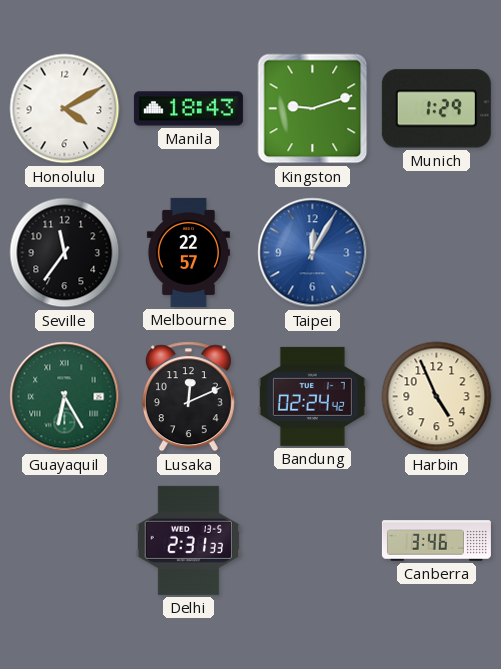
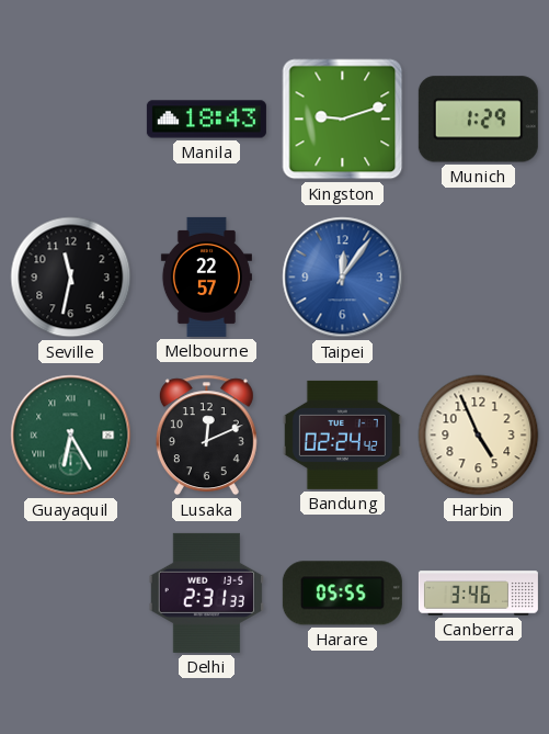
Honolulu: 4:10 -> none
Seville: 11:36 -> 11:32
Taipei: 12:05 -> 12:06
Harare: none -> 05:55
